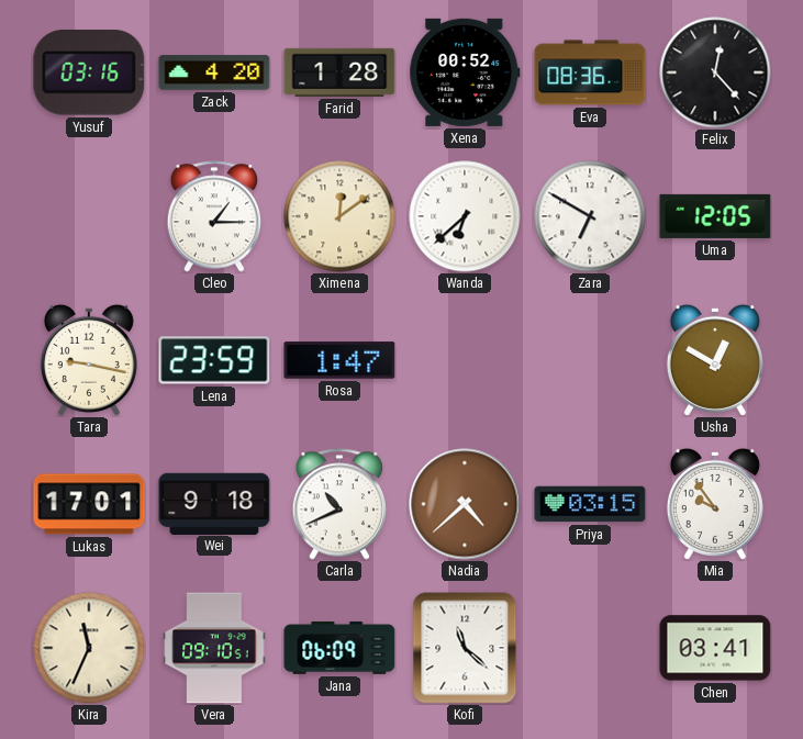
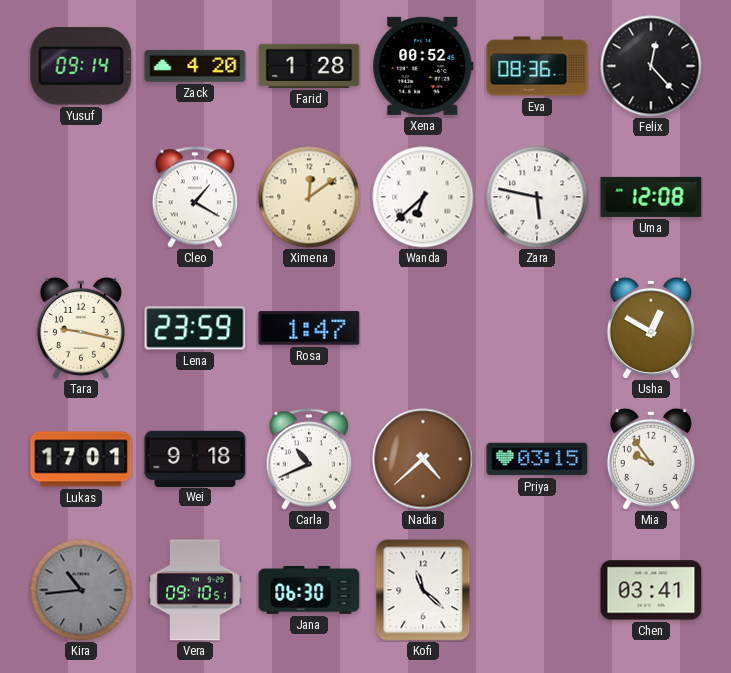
Yusuf: 03:16 -> 09:14
Cleo: 1:15 -> 1:20
Zara: 6:50 -> 5:47
Uma: 12:05 -> 12:08
Kira: 11:34 -> 10:44
Kira dial: cream -> grey
Jana: 06:09 -> 06:30
